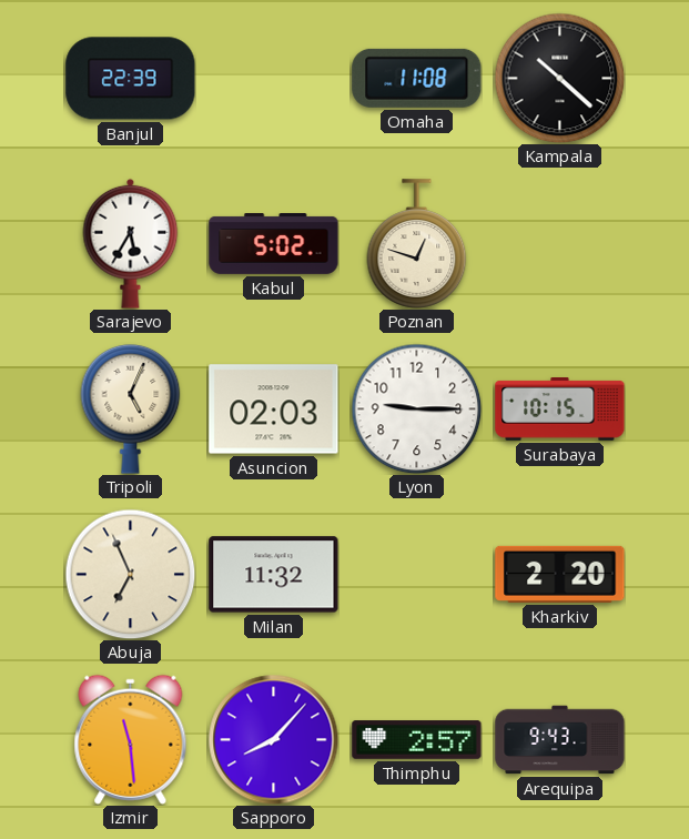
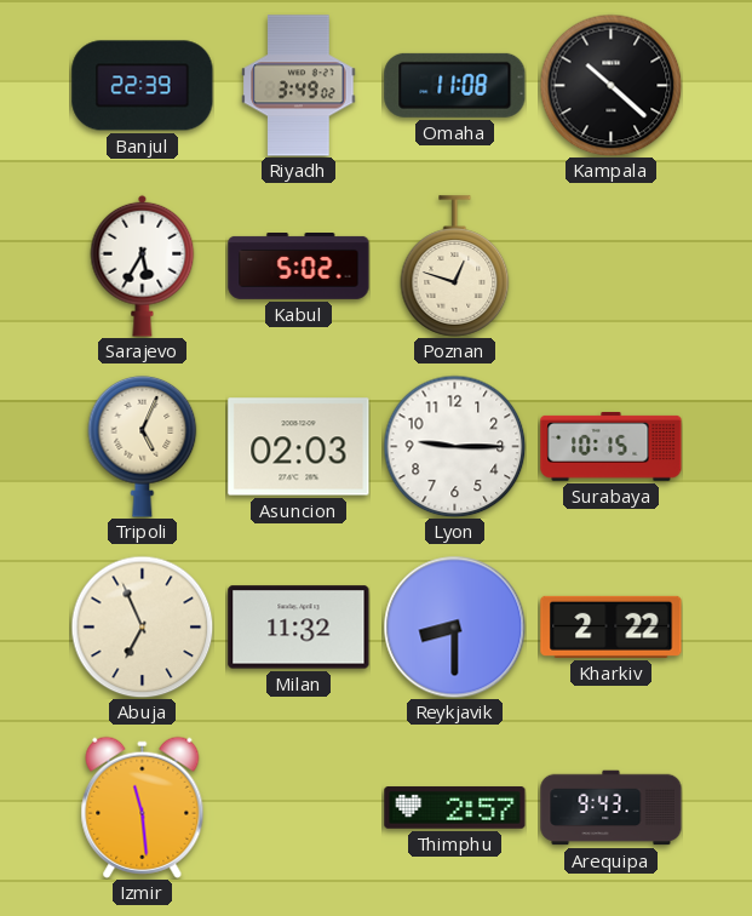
Riyadh: none -> 3:49
Reykjavik: none -> 8:30
Kharkiv: 2:20 -> 2:22
Sapporo: 8:07 -> none
